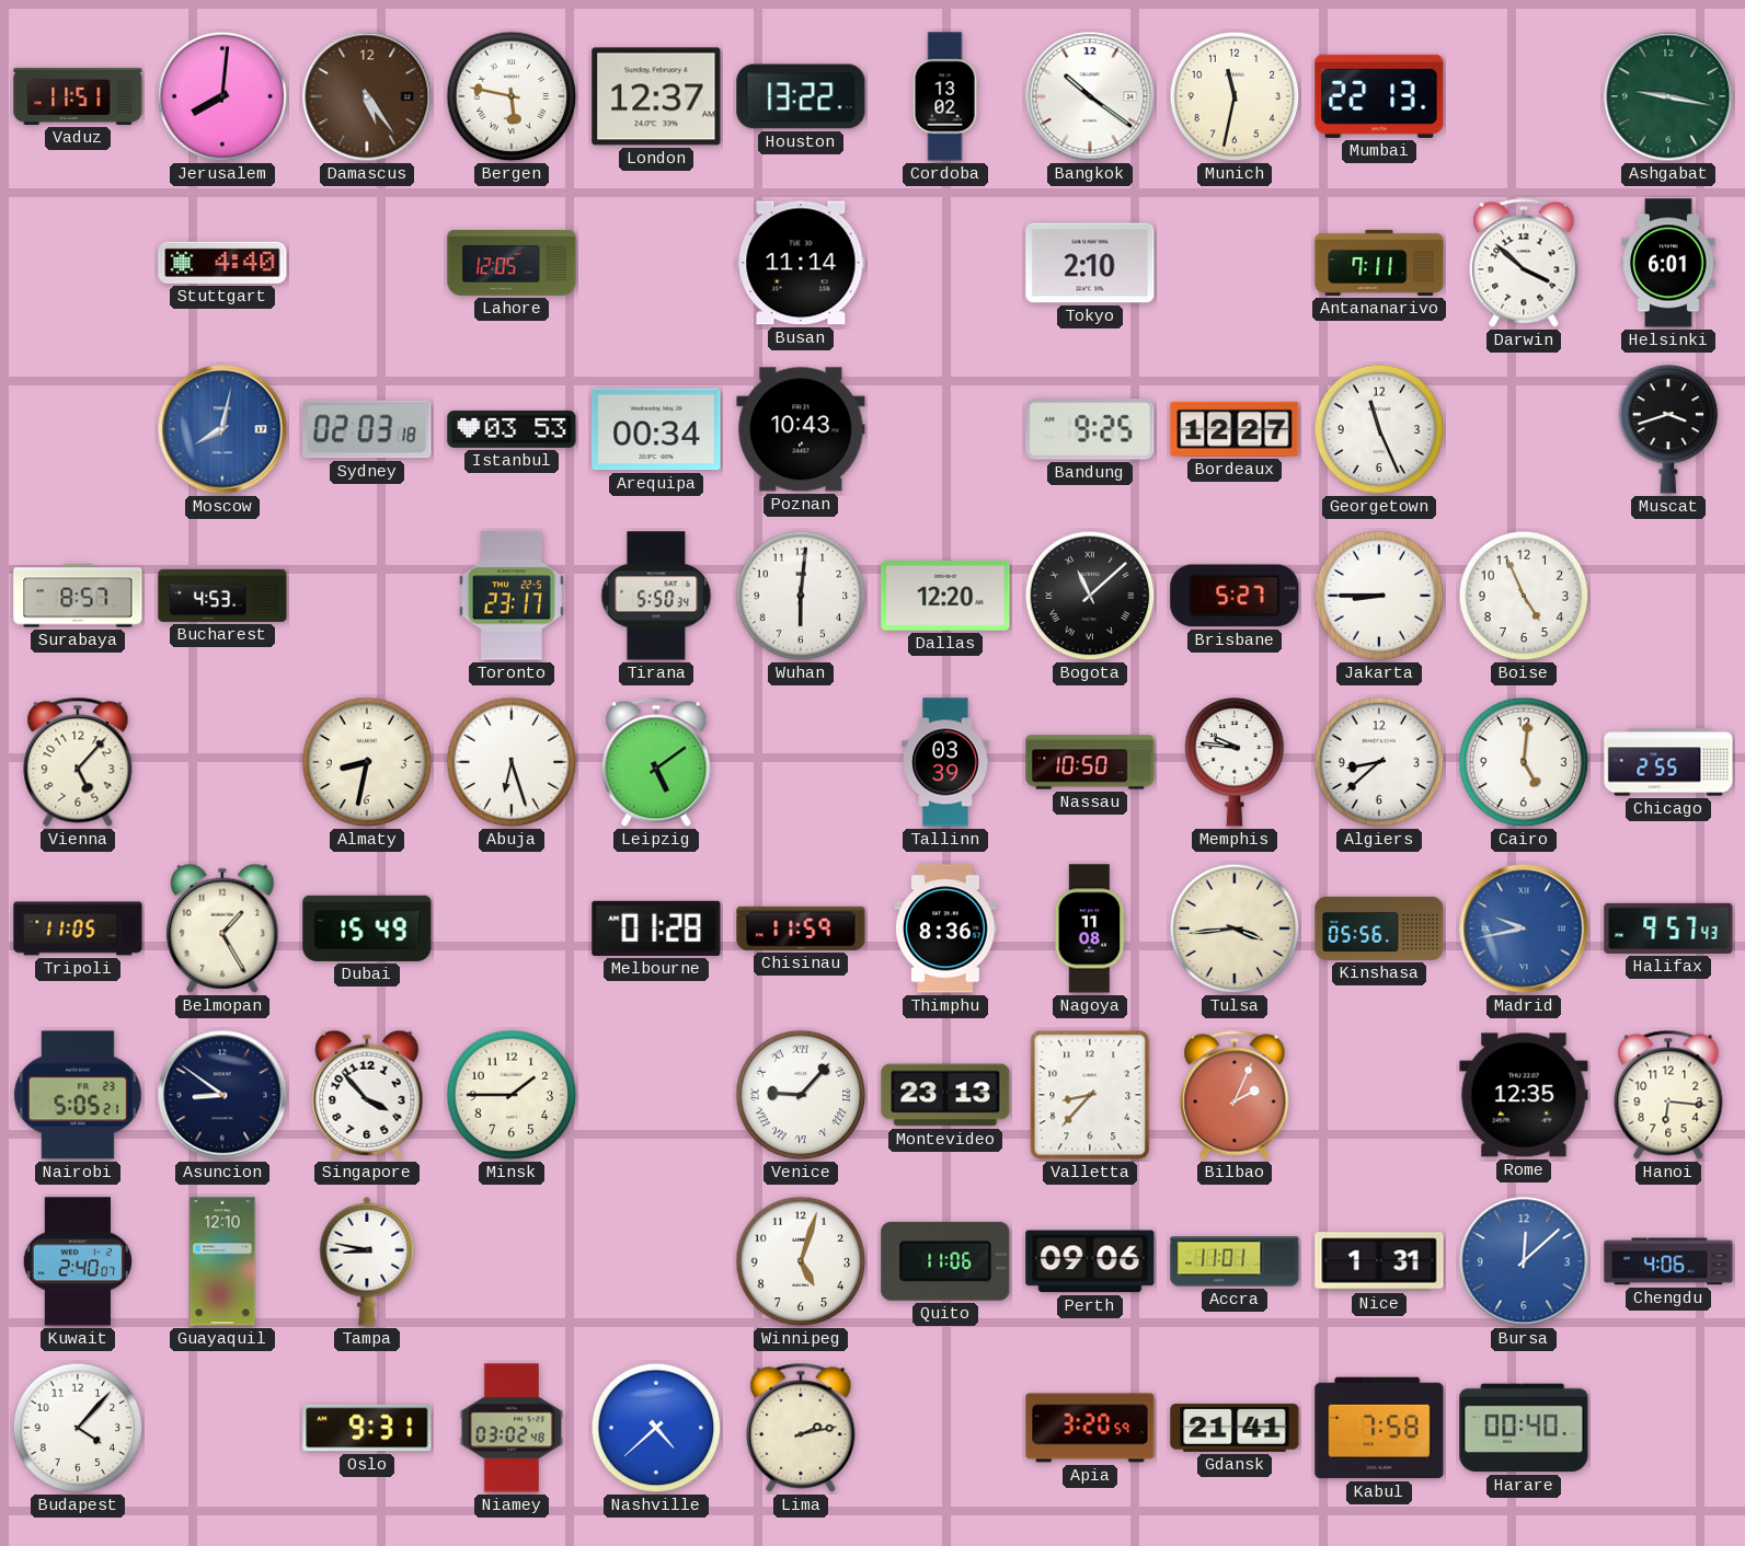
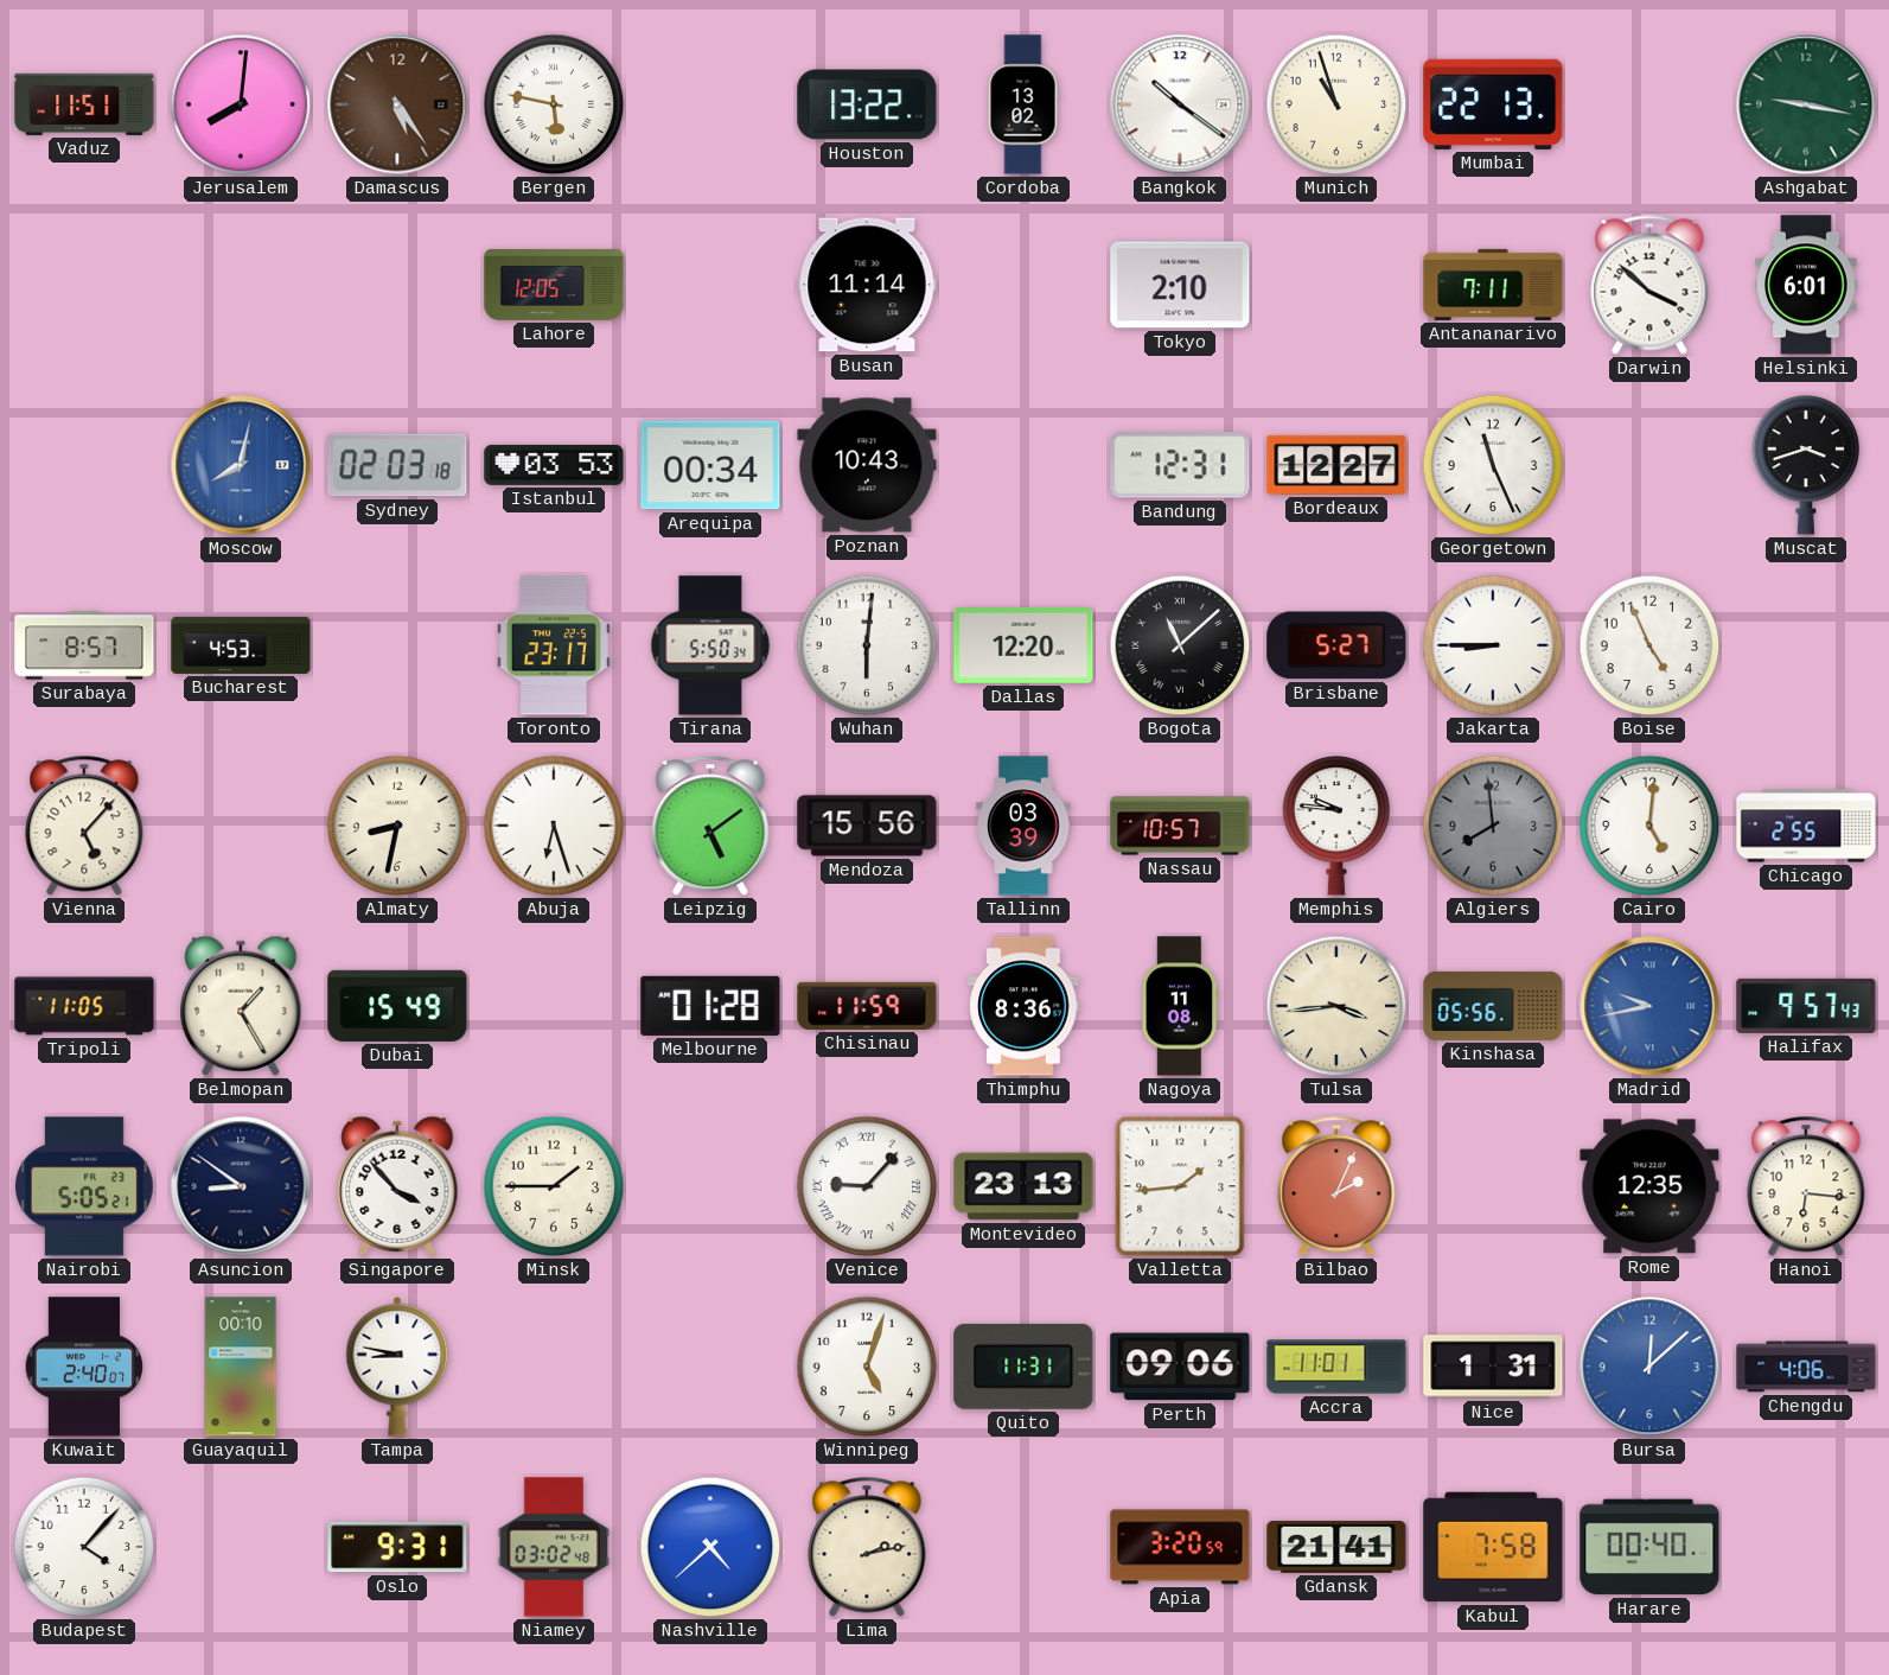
London: 12:37 -> none
Munich: 11:32 -> 10:57
Stuttgart: 4:40 -> none
Bandung: 9:25 -> 12:31
Mendoza: none -> 15:56
Nassau: 10:50 -> 10:57
Algiers: 8:38 -> 7:59
Algiers dial: white -> grey
Valletta: 8:37 -> 1:44
Guayaquil: 12:10 -> 00:10
Quito: 11:06 -> 11:31
